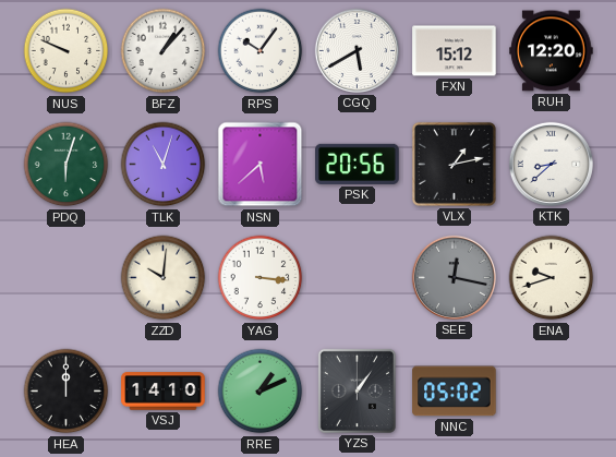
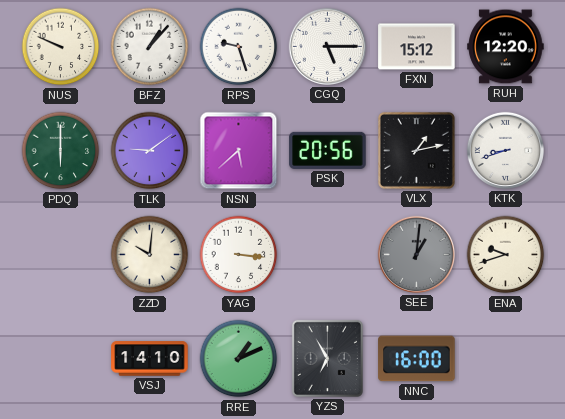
RPS: 10:06 -> 9:27
CGQ: 5:40 -> 5:15
PDQ: 6:03 -> 6:00
TLK: 11:03 -> 9:09
KTK: 8:38 -> 8:42
SEE: 12:17 -> 1:01
HEA: 12:00 -> none
YZS: 1:06 -> 6:55
NNC: 05:02 -> 16:00
